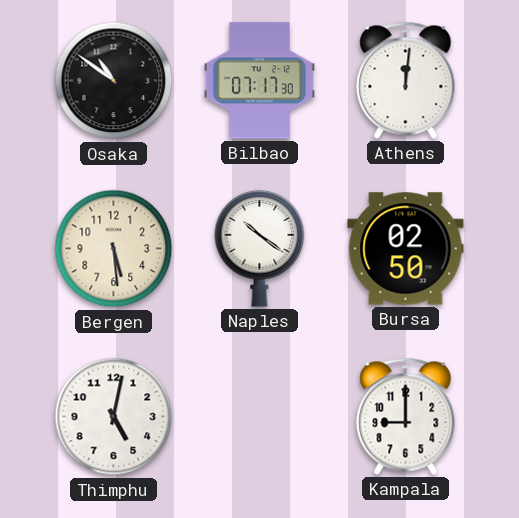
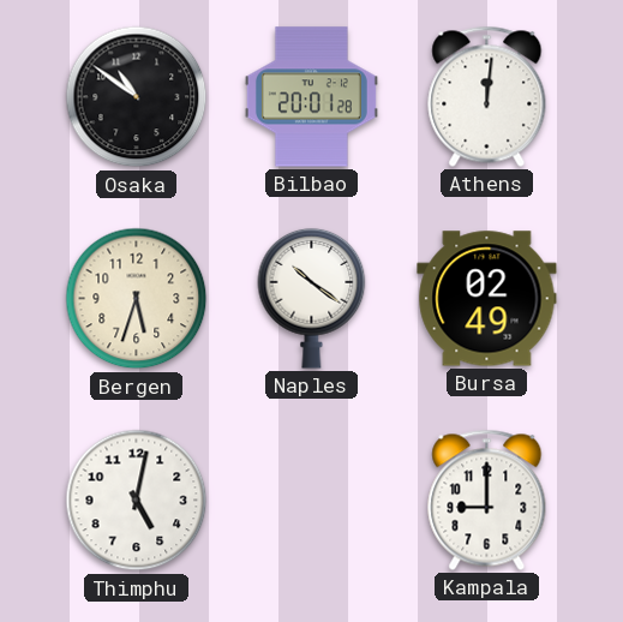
Bilbao: 07:17 -> 20:01
Bergen: 5:29 -> 5:33
Bursa: 02:50 -> 02:49
